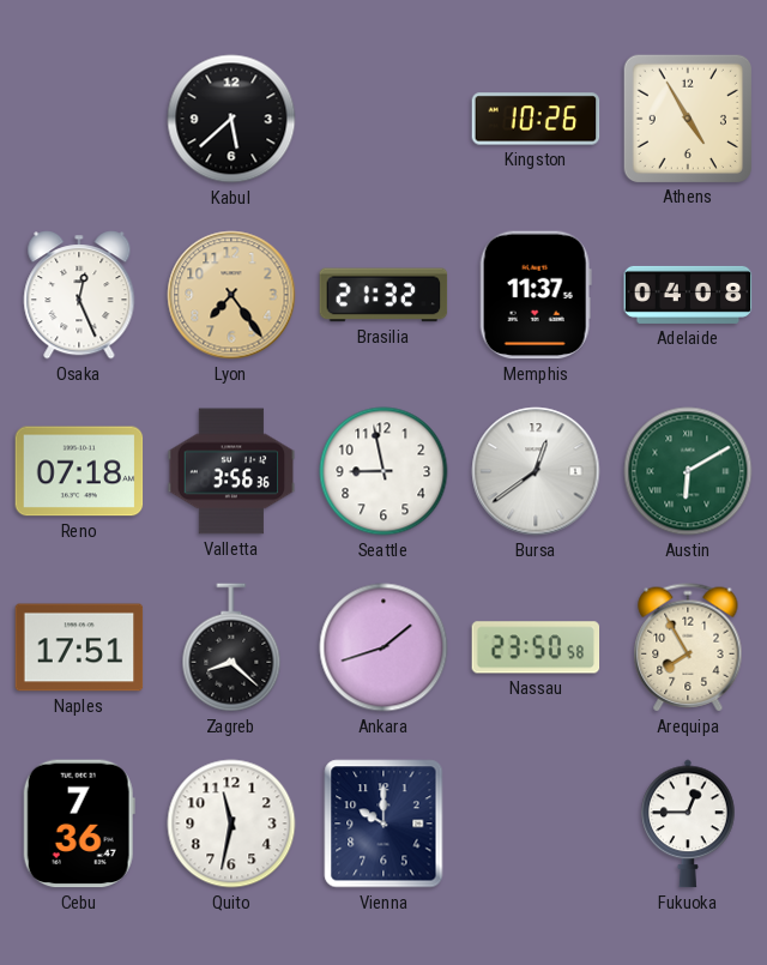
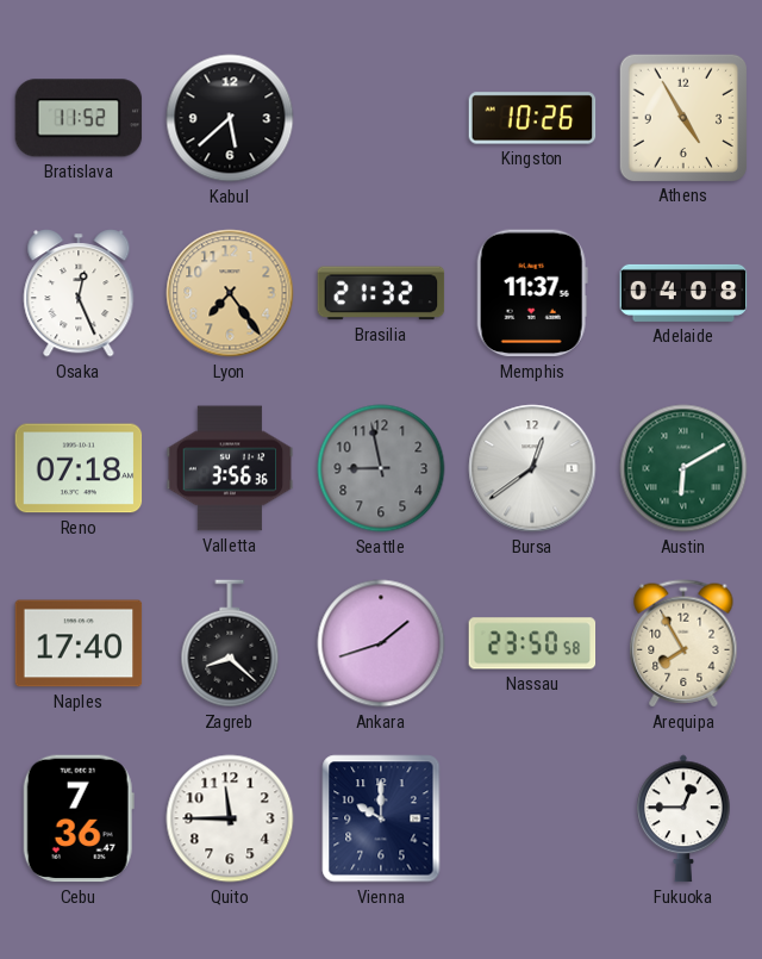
Bratislava: none -> 11:52
Seattle dial: white -> grey
Naples: 17:51 -> 17:40
Quito: 11:32 -> 11:45
